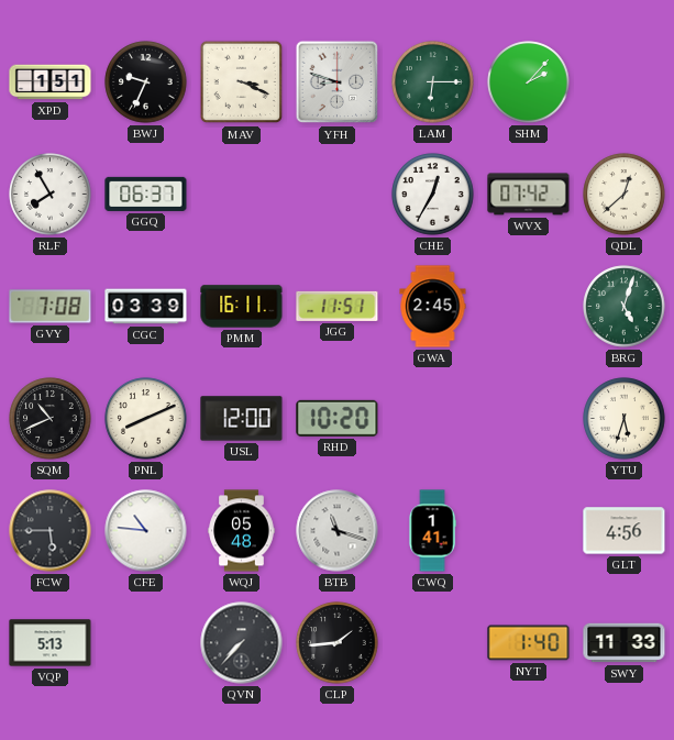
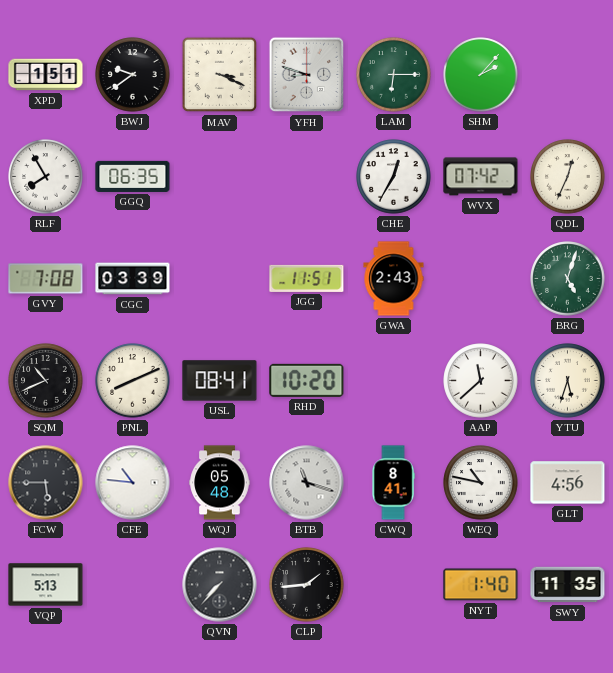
BWJ: 9:34 -> 9:39
GGQ: 06:37 -> 06:35
QDL: 12:38 -> 12:34
PMM: 16:11 -> none
GWA: 2:45 -> 2:43
USL: 12:00 -> 08:41
AAP: none -> 11:38
CWQ: 1:41 -> 8:41
WEQ: none -> 10:47
SWY: 11:33 -> 11:35
